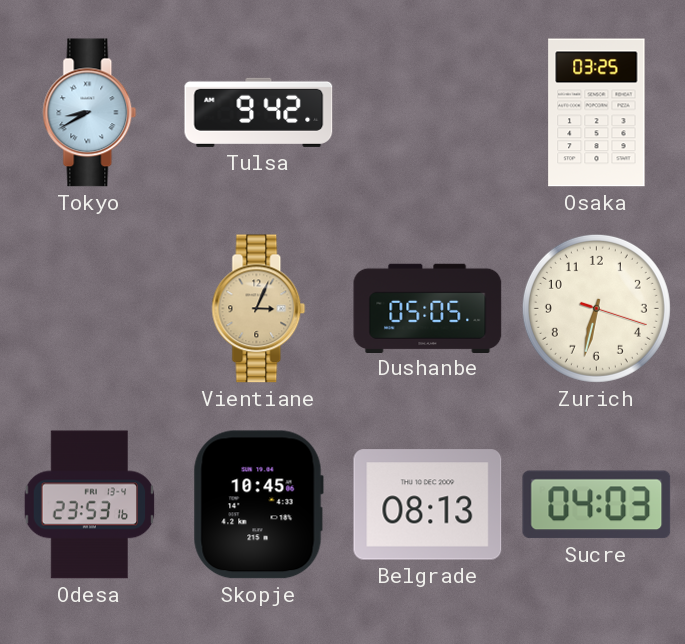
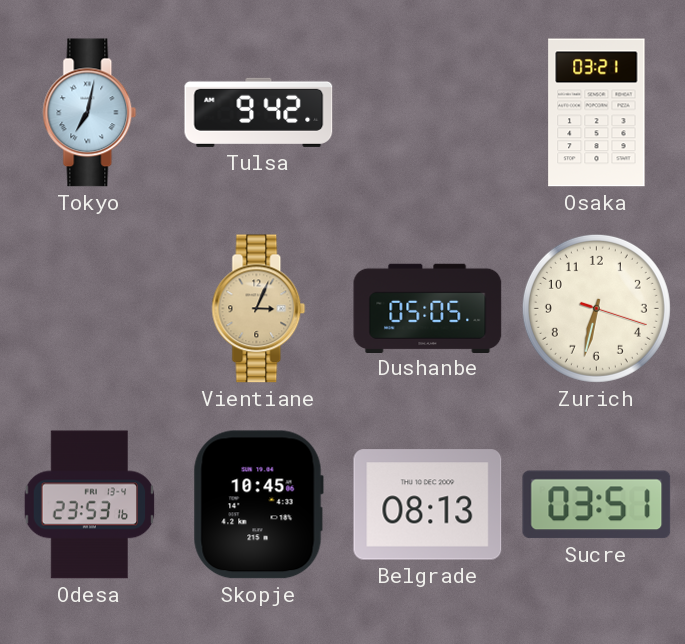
Tokyo: 8:40 -> 7:02
Osaka: 03:25 -> 03:21
Sucre: 04:03 -> 03:51
